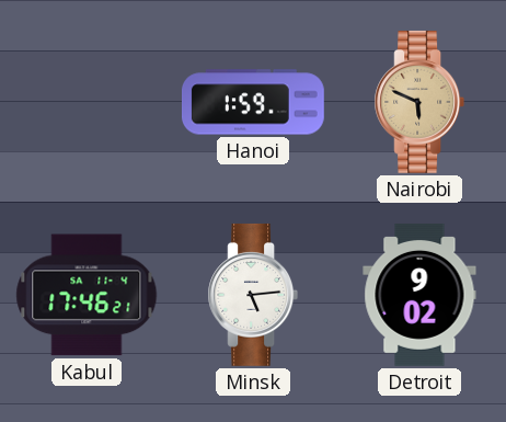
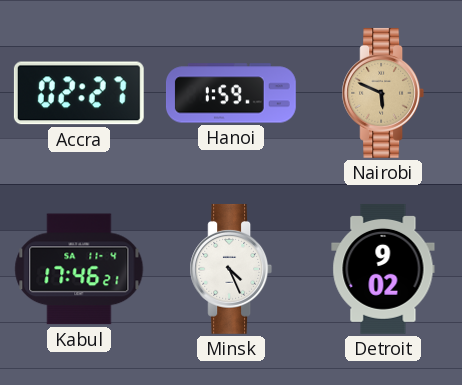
Accra: none -> 02:27
Minsk: 5:14 -> 4:26
